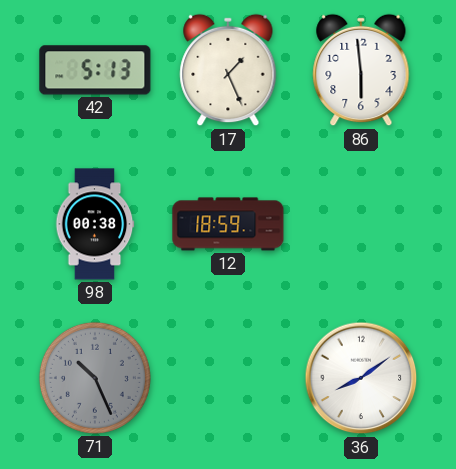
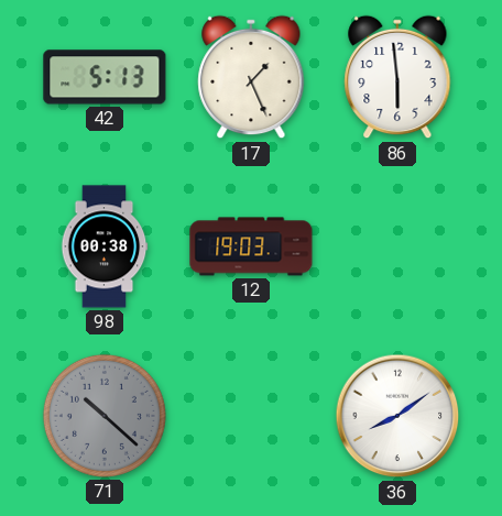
12: 18:59 -> 19:03
71: 10:26 -> 10:22
